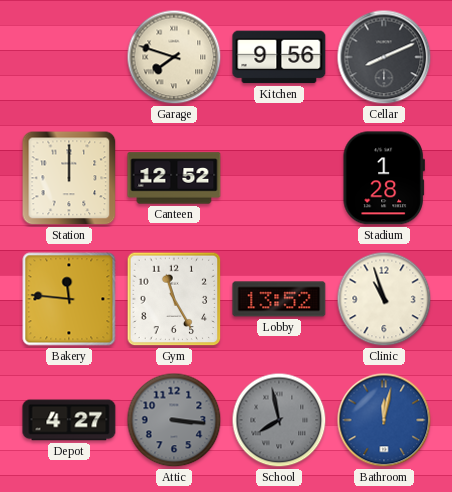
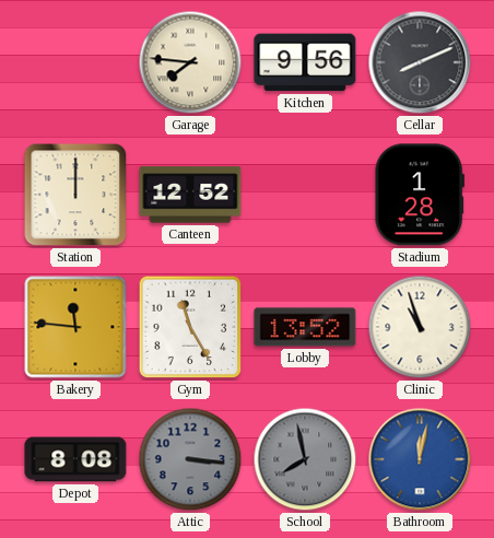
Garage: 7:48 -> 7:46
Depot: 4:27 -> 8:08
